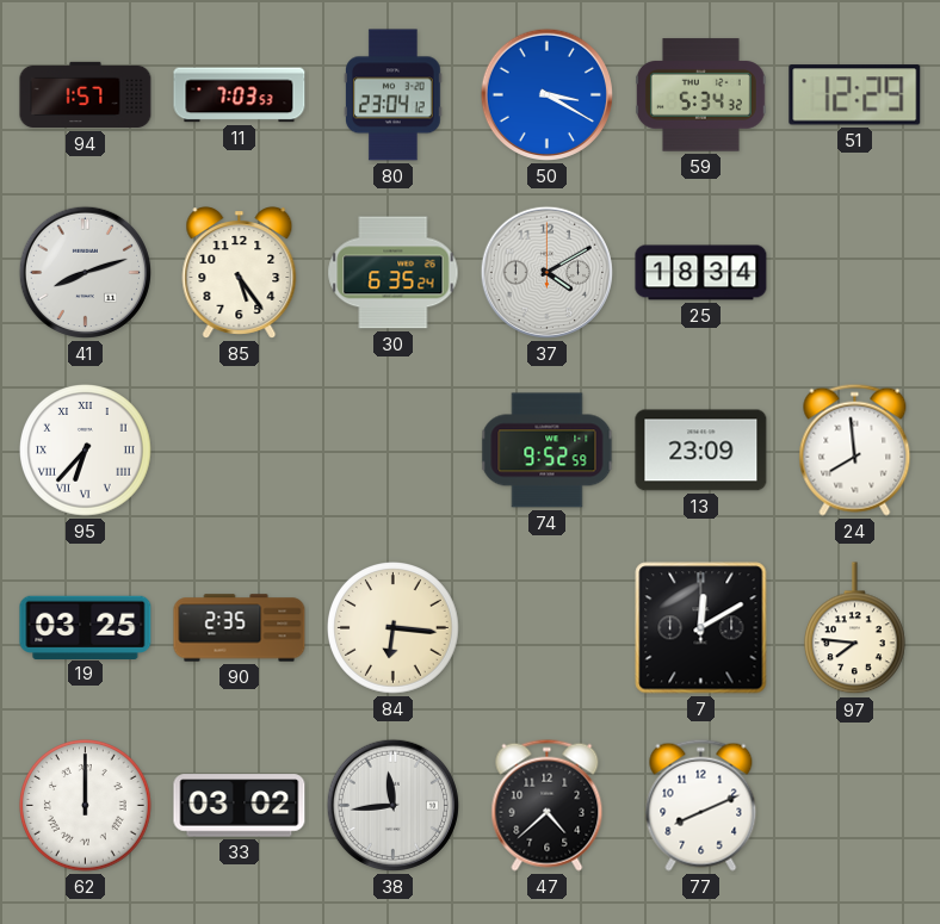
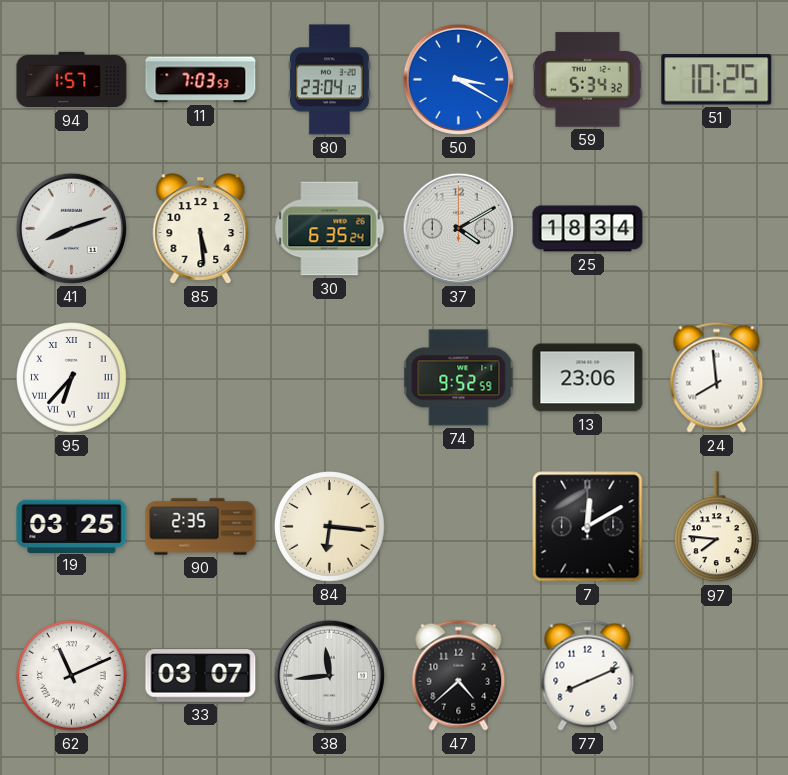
51: 12:29 -> 10:25
85: 5:24 -> 5:29
13: 23:09 -> 23:06
62: 12:00 -> 11:11
33: 03:02 -> 03:07
